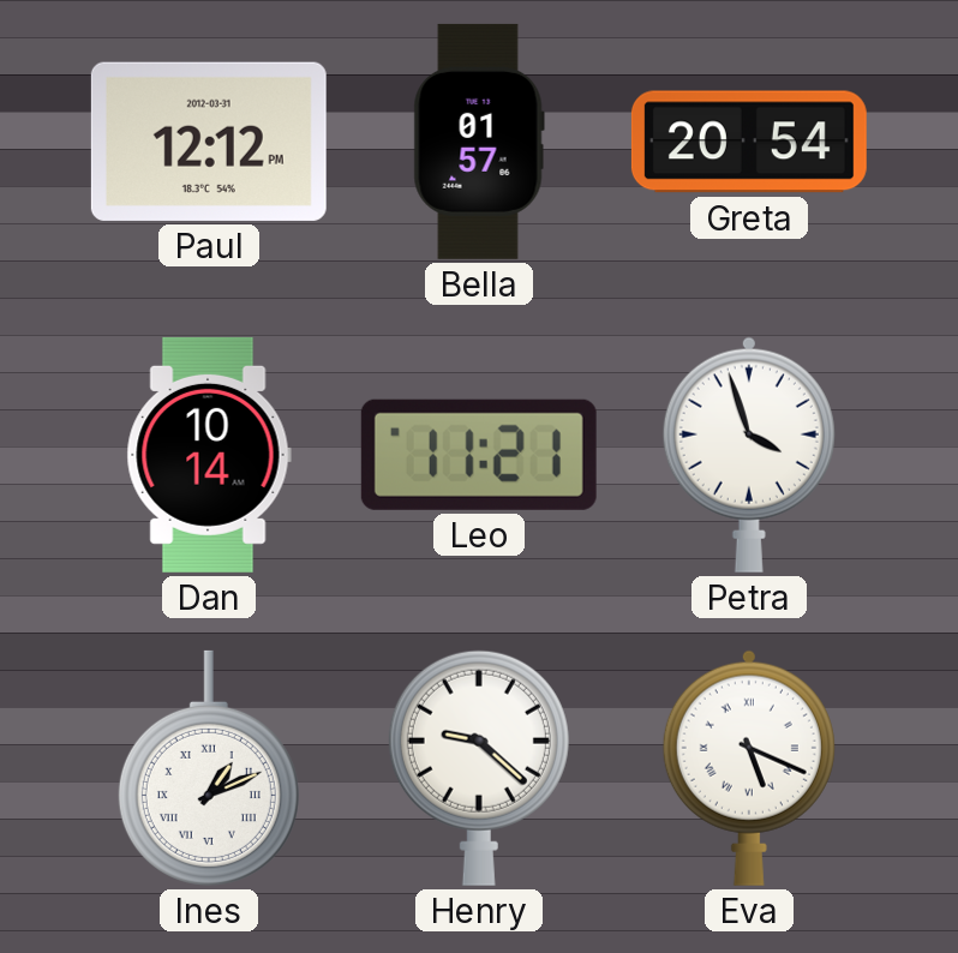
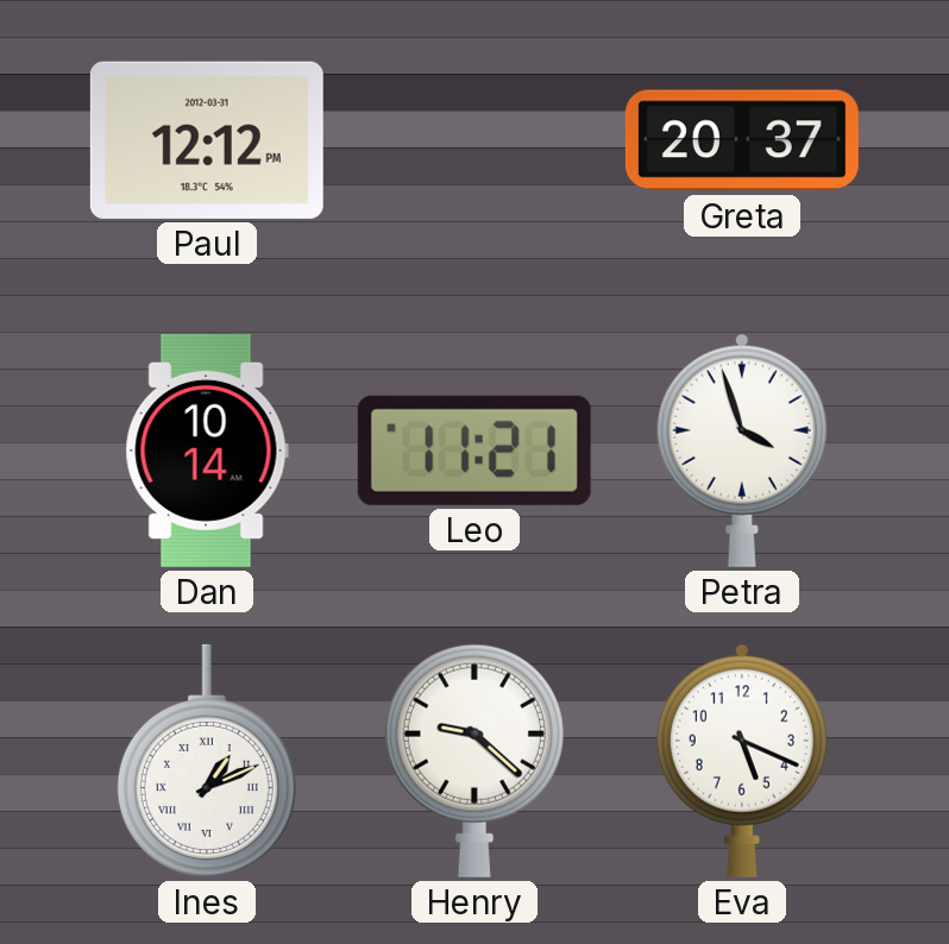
Bella: 01:57 -> none
Greta: 20:54 -> 20:37
Eva numerals: Roman -> Arabic
